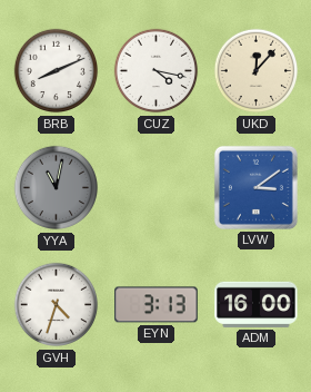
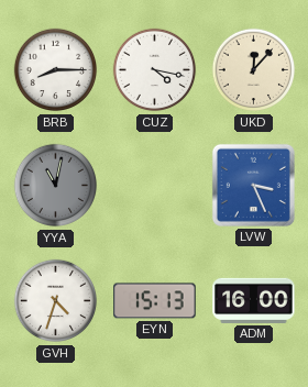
BRB: 8:11 -> 8:15
LVW: 3:09 -> 3:26
EYN: 3:13 -> 15:13
